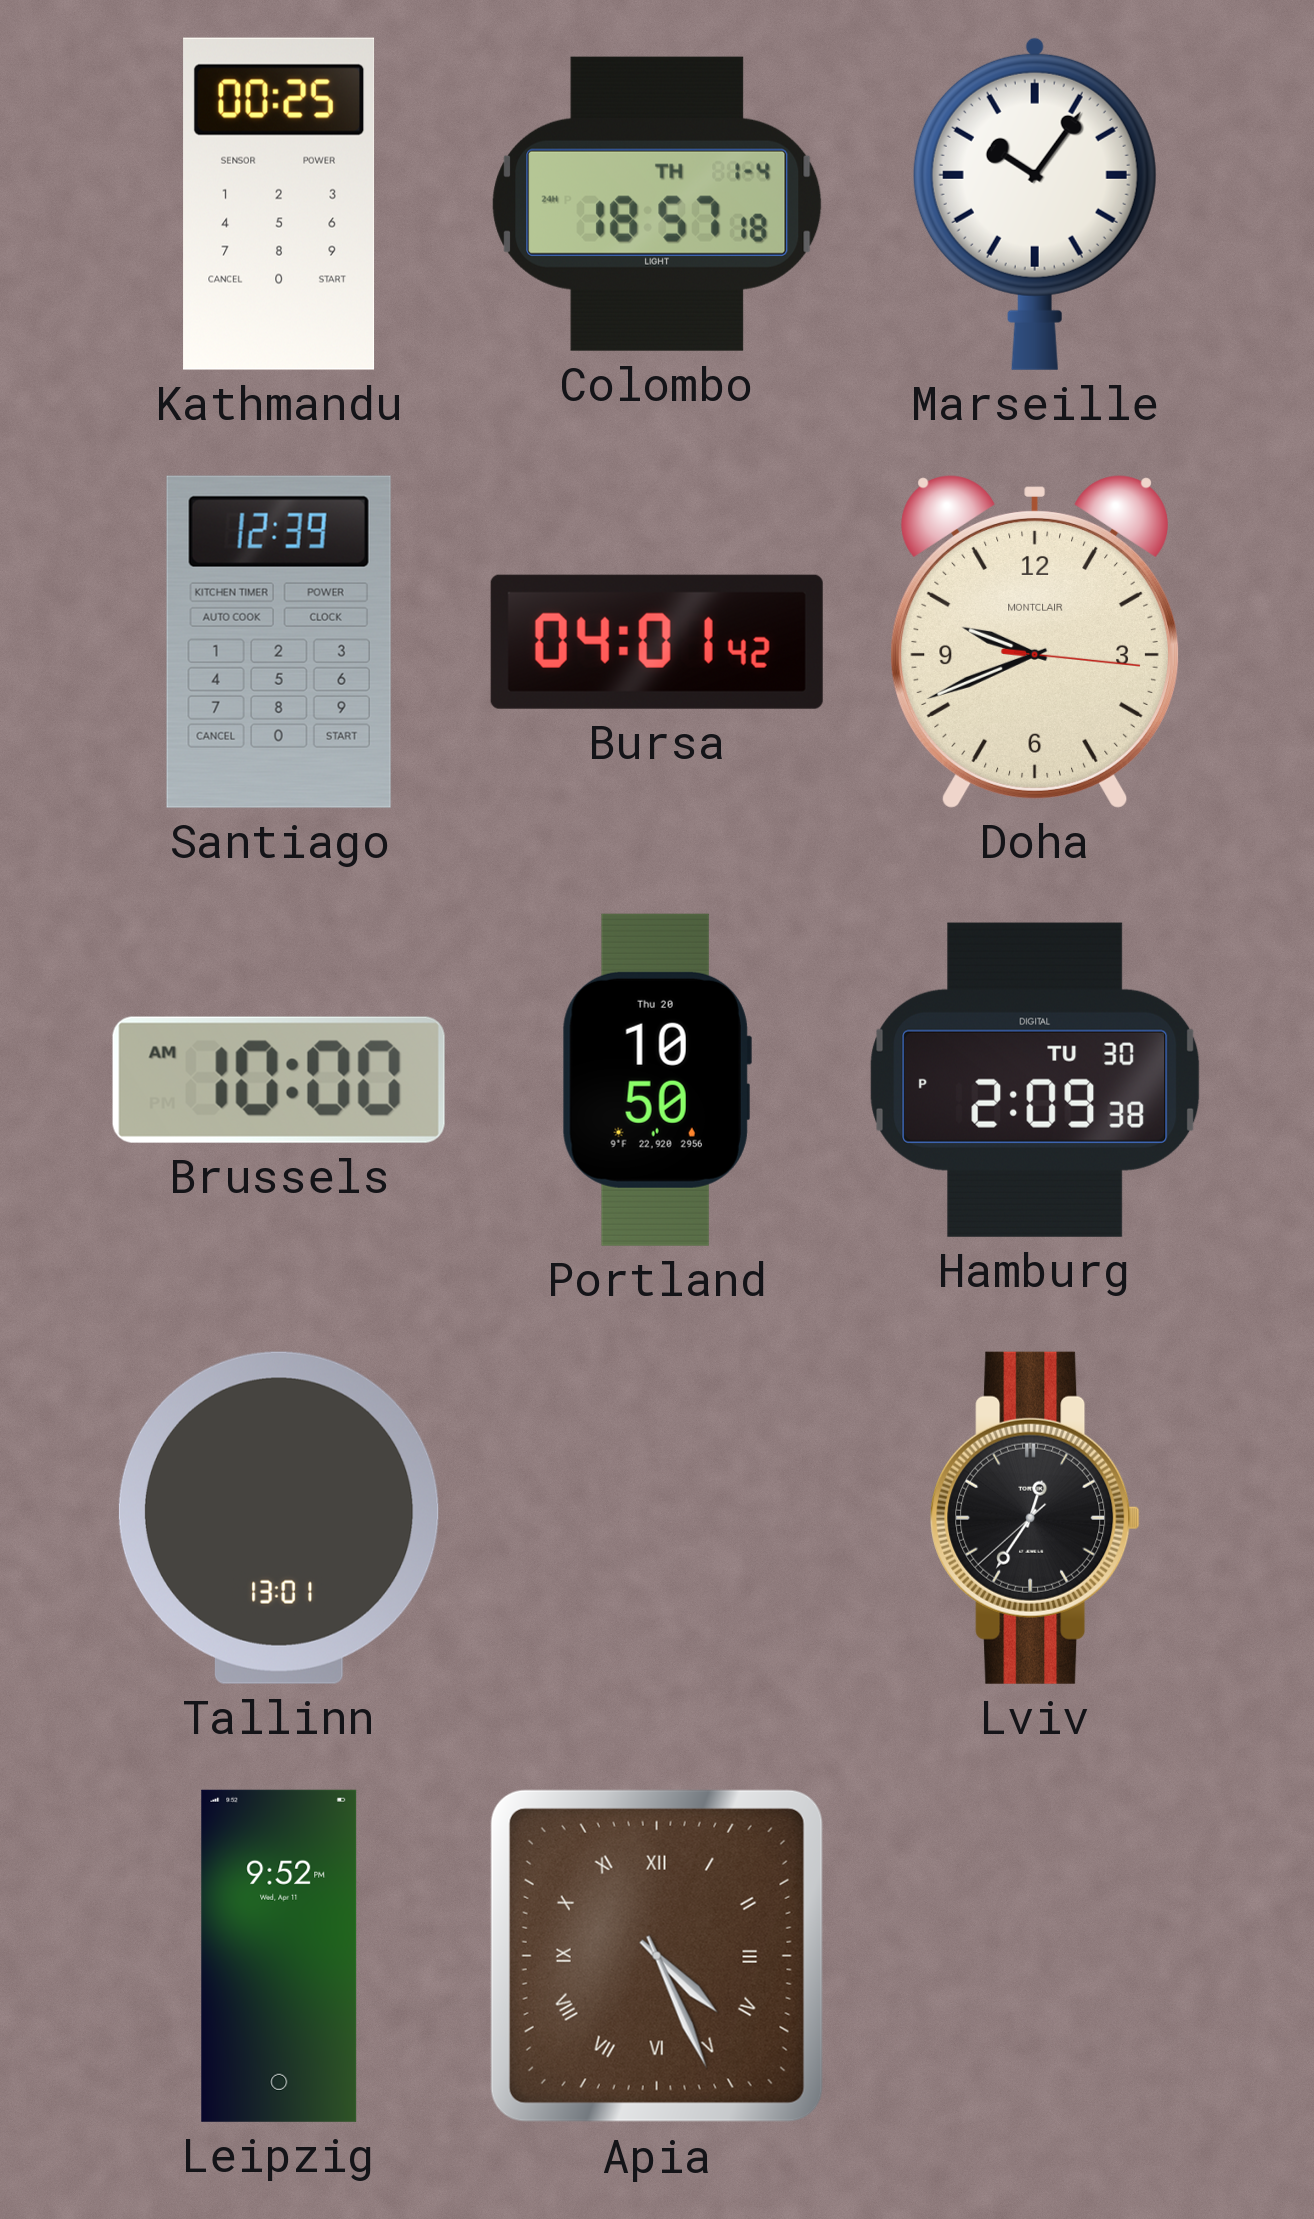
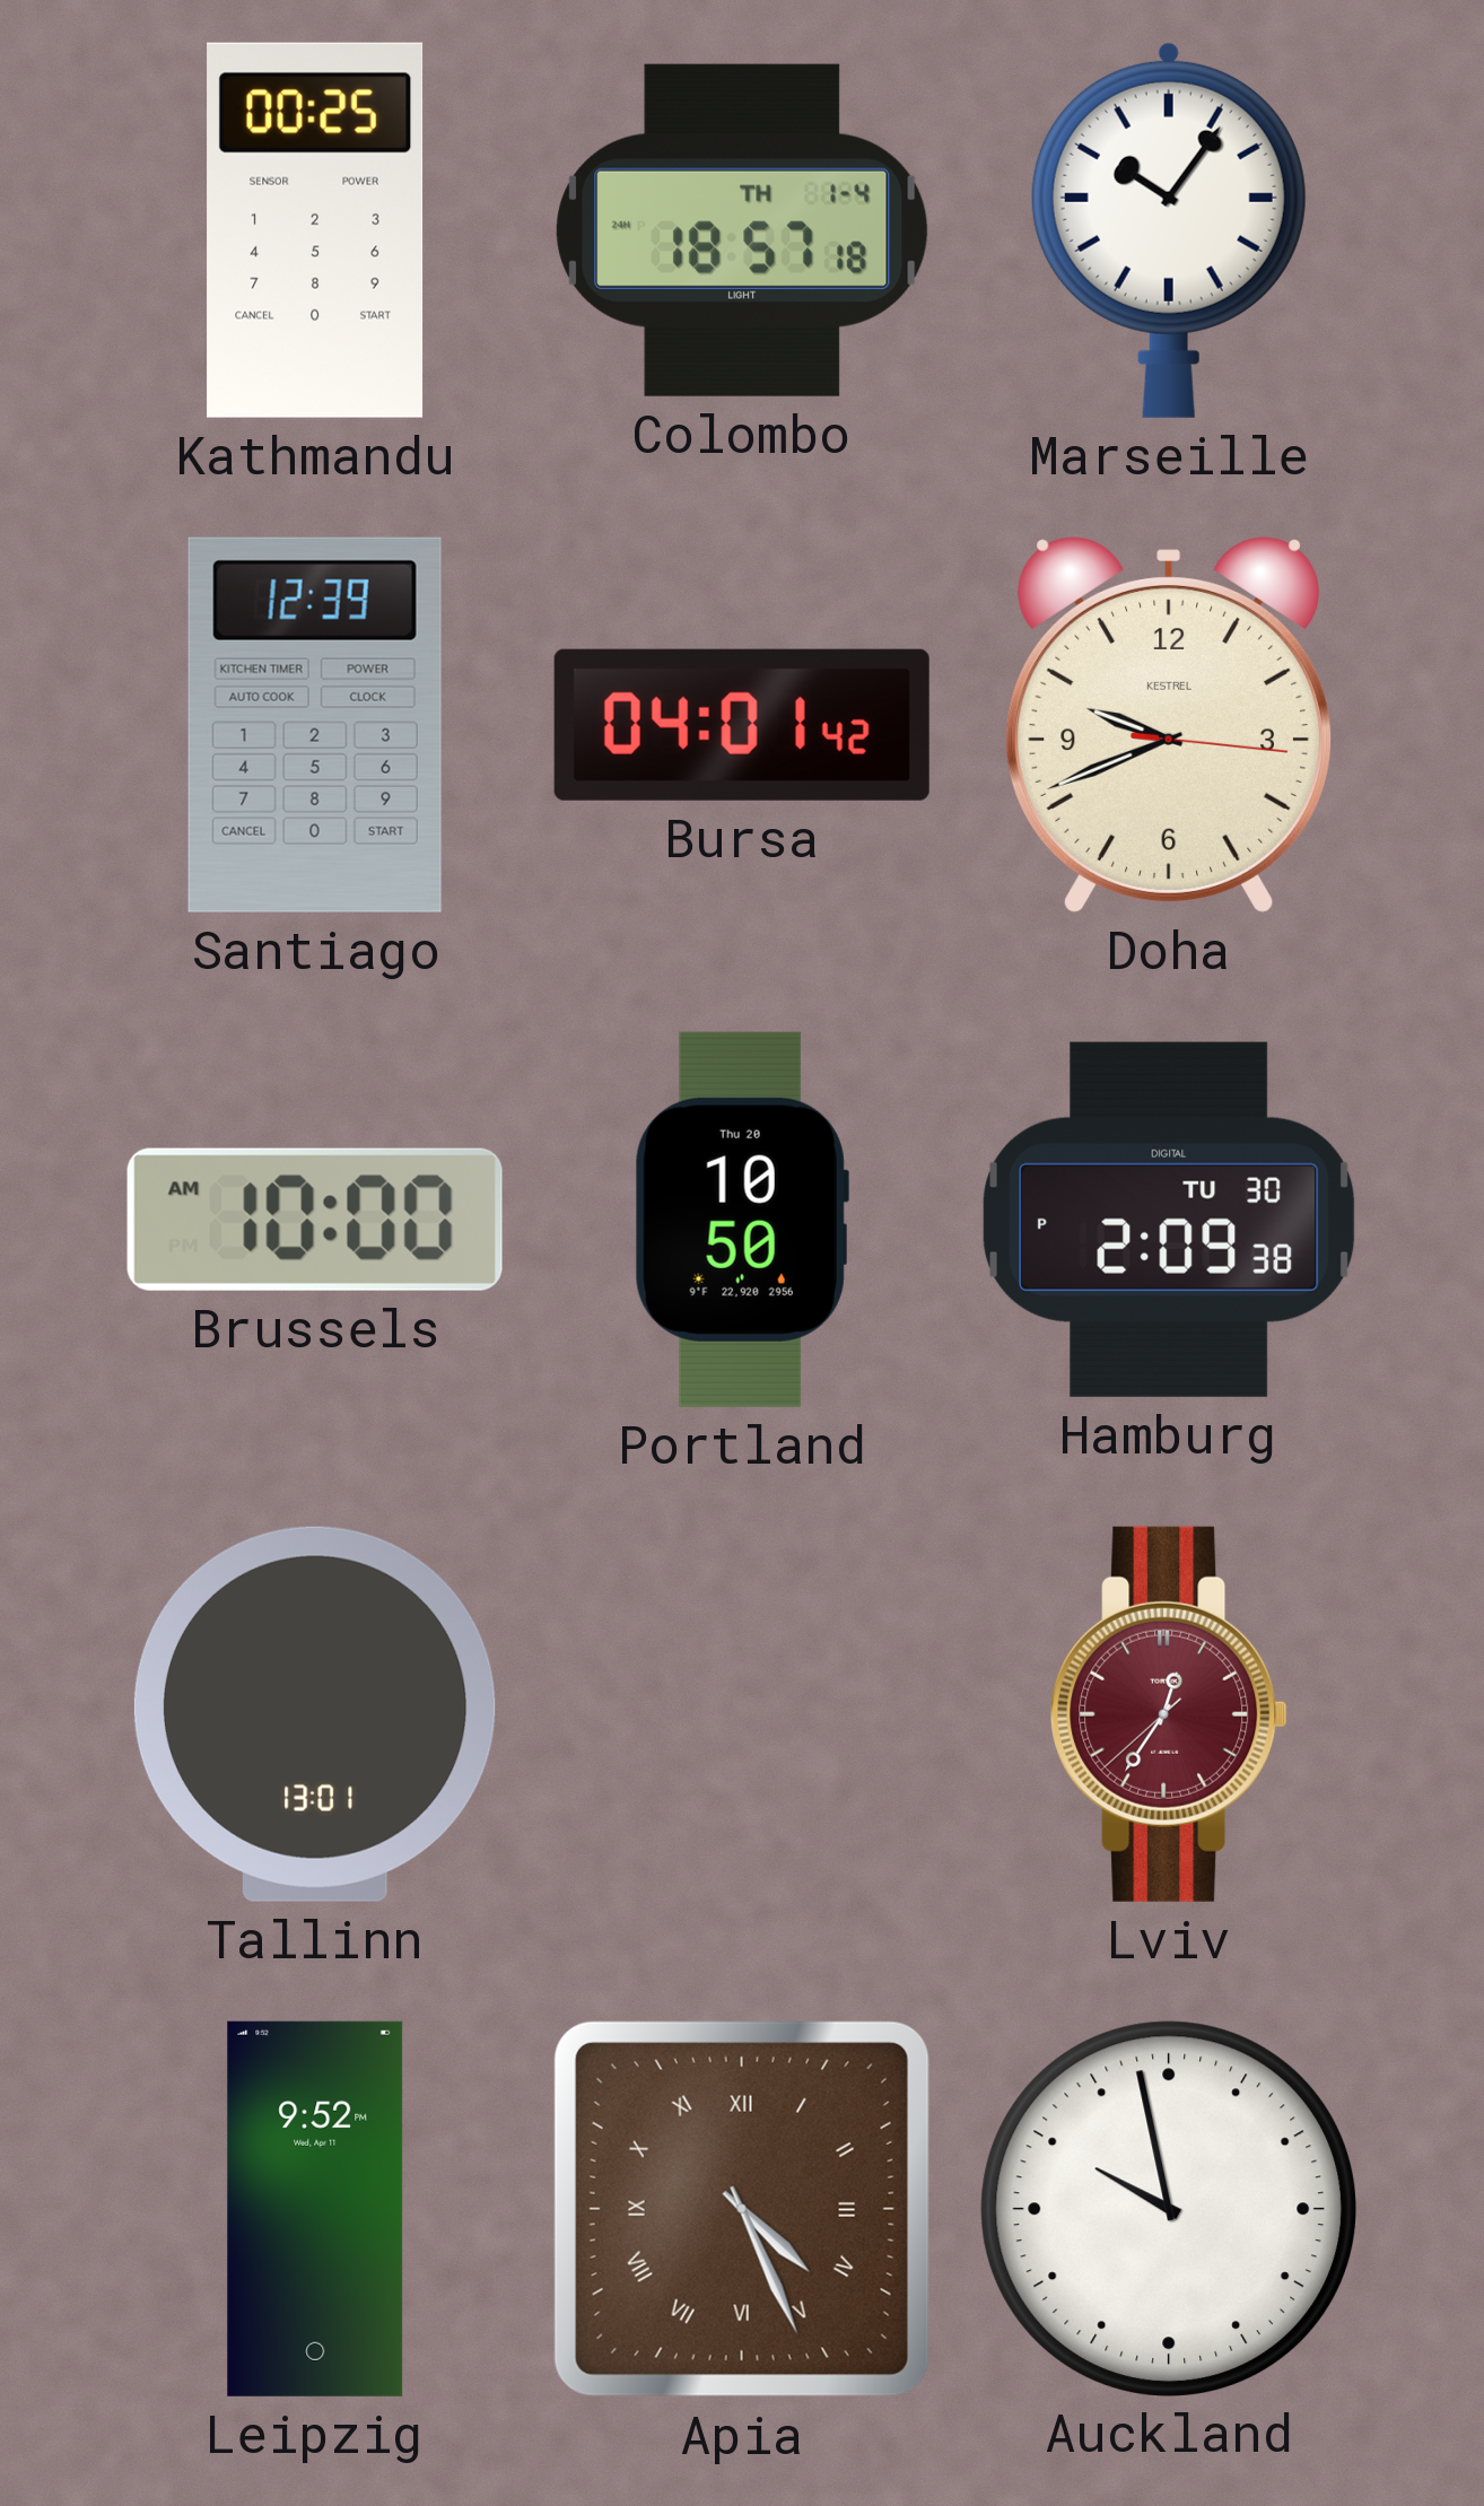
Doha brand: MONTCLAIR -> KESTREL
Lviv dial: black -> burgundy
Auckland: none -> 9:58
